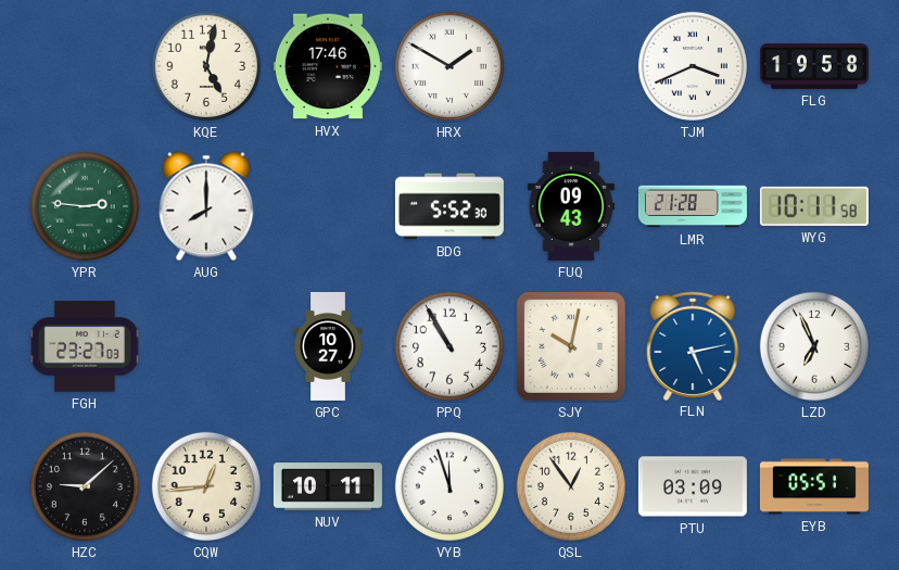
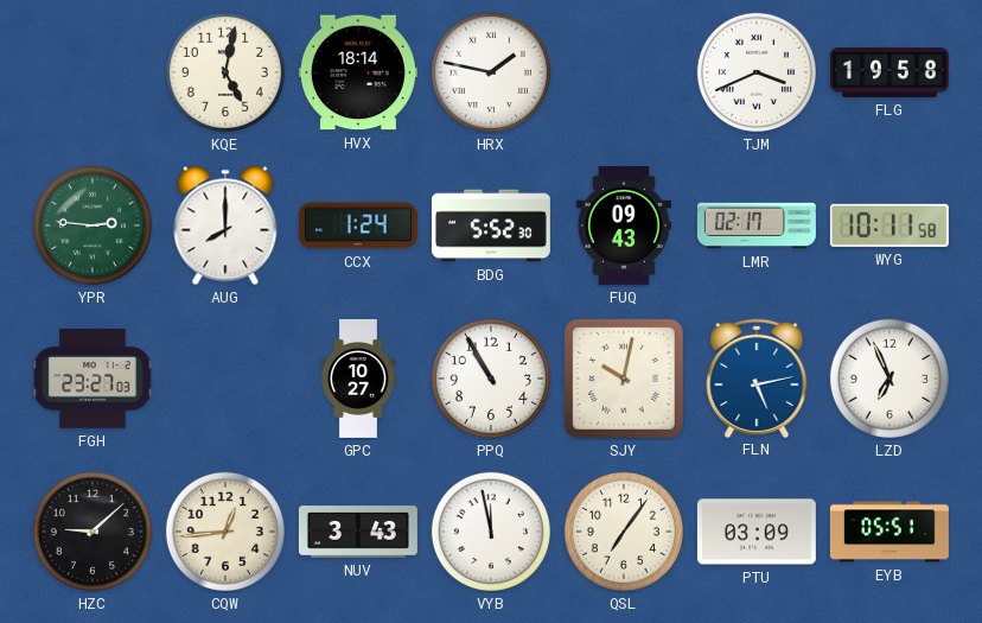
HVX: 17:46 -> 18:14
HRX: 1:50 -> 1:47
CCX: none -> 1:24
LMR: 21:28 -> 02:17
NUV: 10:11 -> 3:43
VYB: 11:57 -> 11:58
QSL: 12:54 -> 7:06
